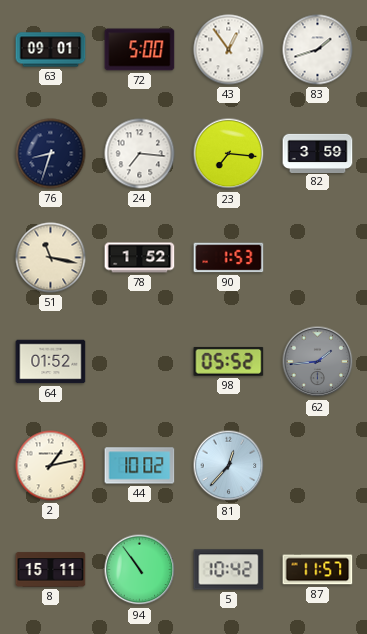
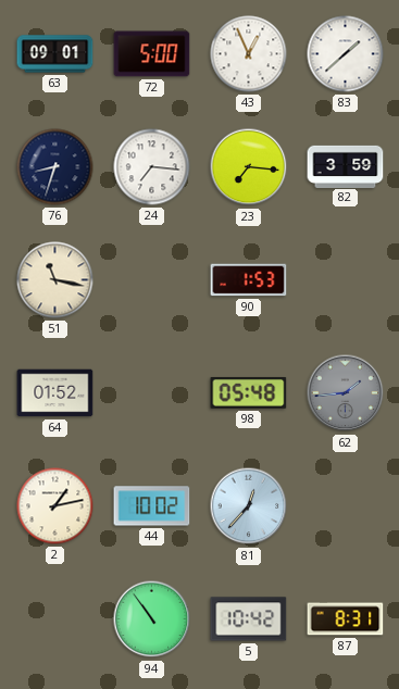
43: 12:54 -> 12:56
83: 1:42 -> 1:38
78: 1:52 -> none
98: 05:52 -> 05:48
8: 15:11 -> none
87: 11:57 -> 8:31
